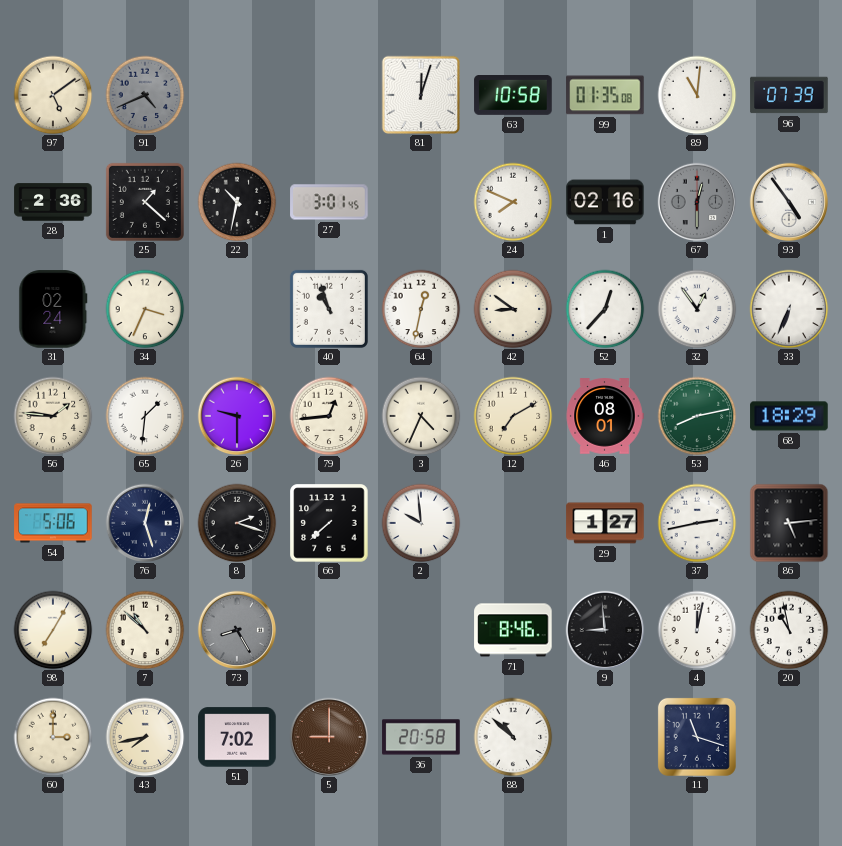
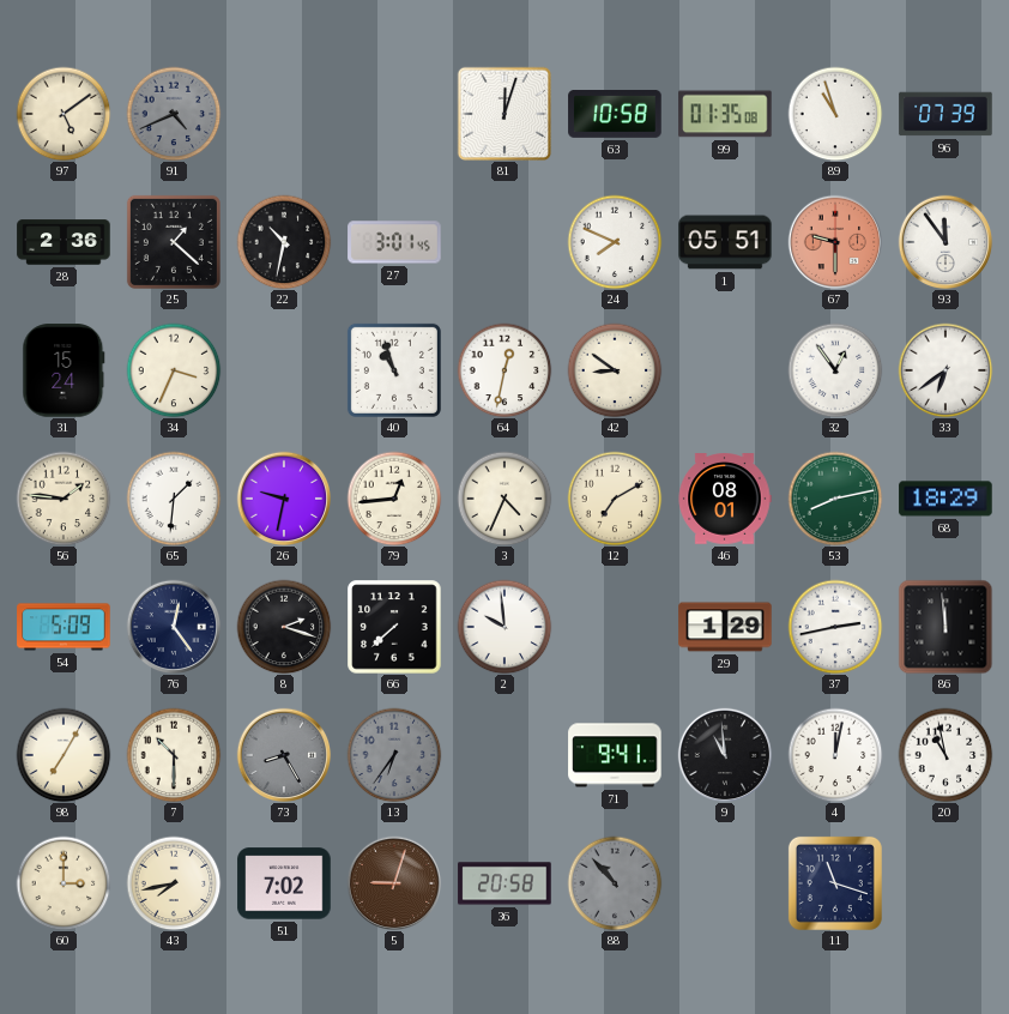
89: 11:01 -> 10:57
1: 02:16 -> 05:51
67: 12:30 -> 9:30
67 dial: grey -> salmon
93: 4:54 -> 11:54
31: 02:24 -> 15:24
52: 12:37 -> none
33: 6:34 -> 6:39
26: 9:30 -> 9:32
54: 5:06 -> 5:09
76: 12:27 -> 12:24
29: 1:27 -> 1:29
86: 5:14 -> 11:59
7: 10:52 -> 10:30
13: none -> 6:36
71: 8:46 -> 9:41
9: 8:59 -> 10:59
5: 9:00 -> 9:03
88: 10:52 -> 10:53
88 dial: white -> grey
